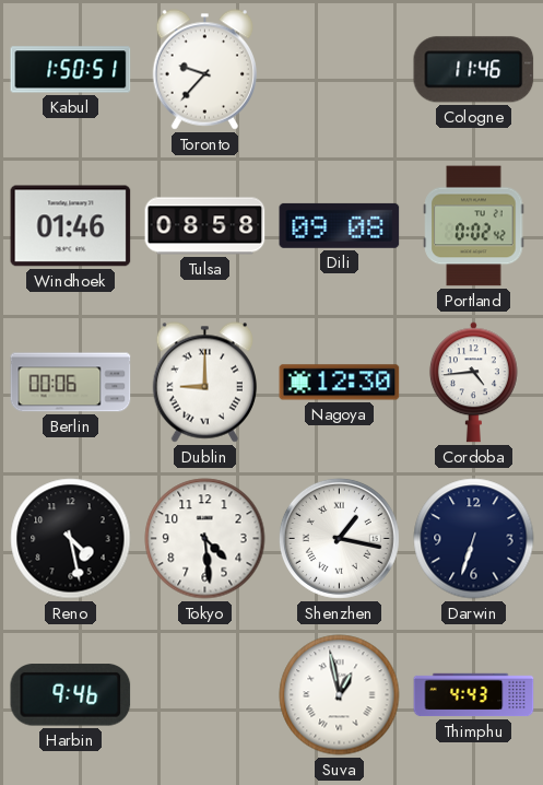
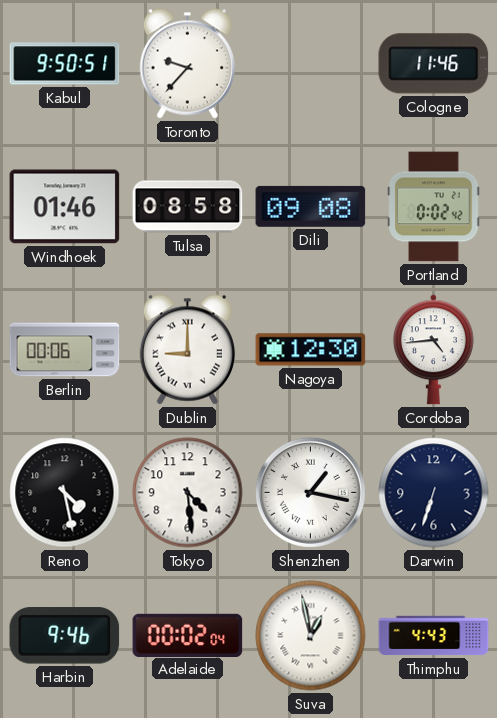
Kabul: 1:50 -> 9:50
Adelaide: none -> 00:02
